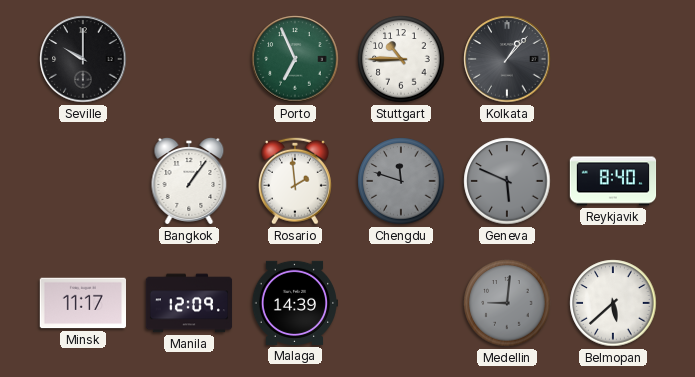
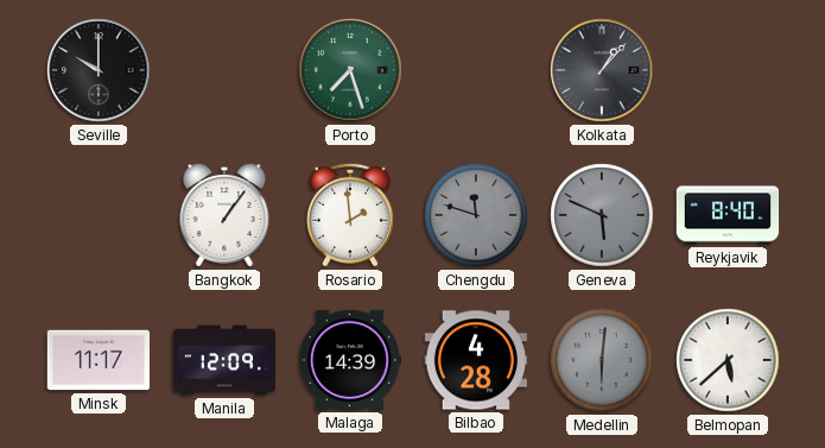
Porto: 6:56 -> 7:27
Stuttgart: 10:45 -> none
Bilbao: none -> 4:28
Medellin: 9:01 -> 6:01
